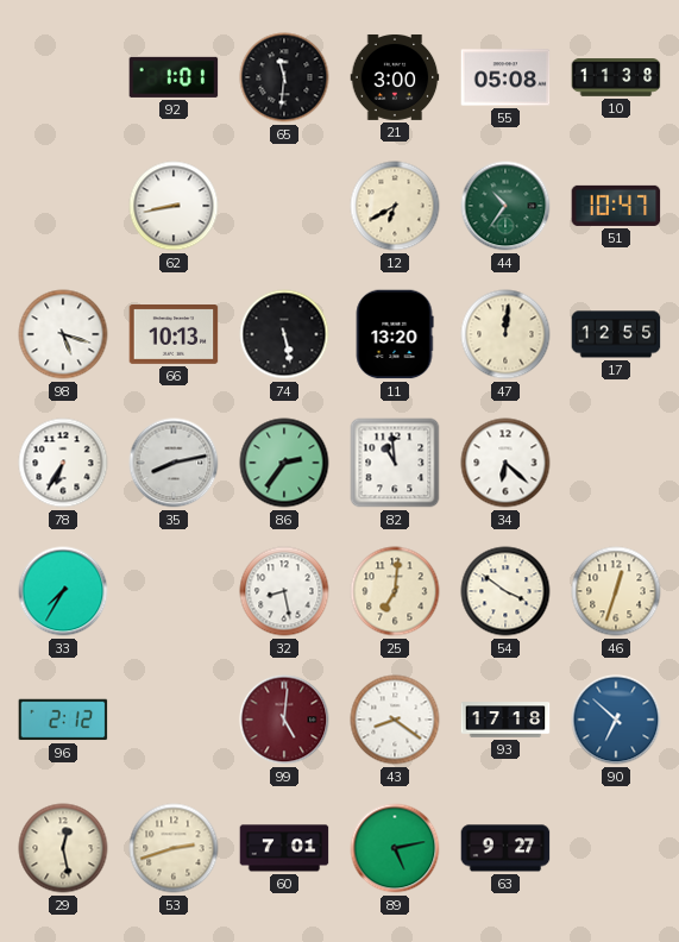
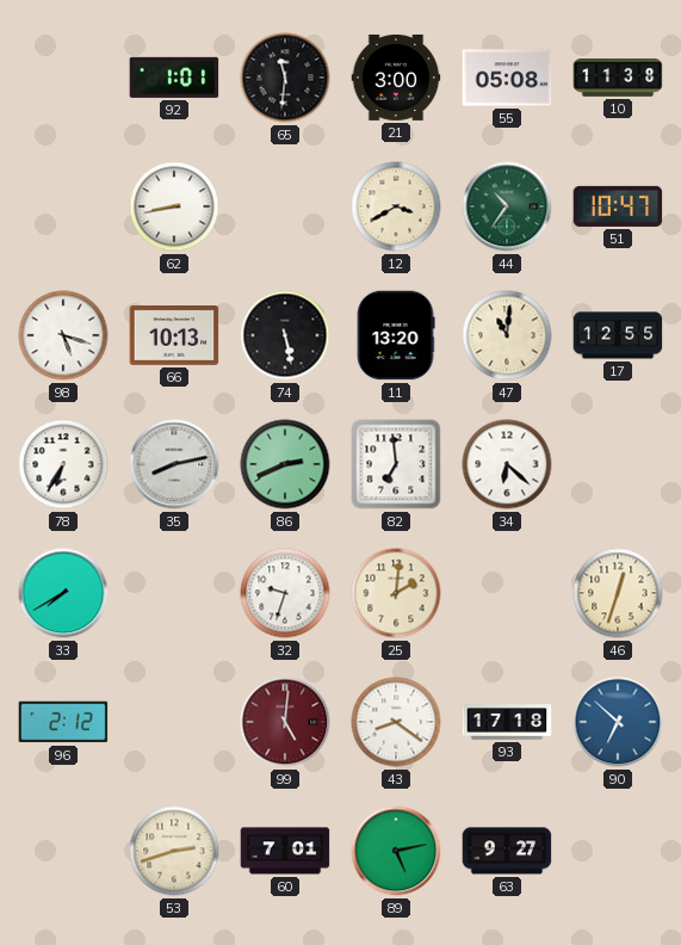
12: 6:40 -> 3:40
47: 12:01 -> 11:01
86: 2:36 -> 2:41
82: 10:59 -> 6:59
33: 7:35 -> 7:40
32: 8:28 -> 9:33
25: 7:01 -> 2:01
54: 3:51 -> none
29: 12:28 -> none
